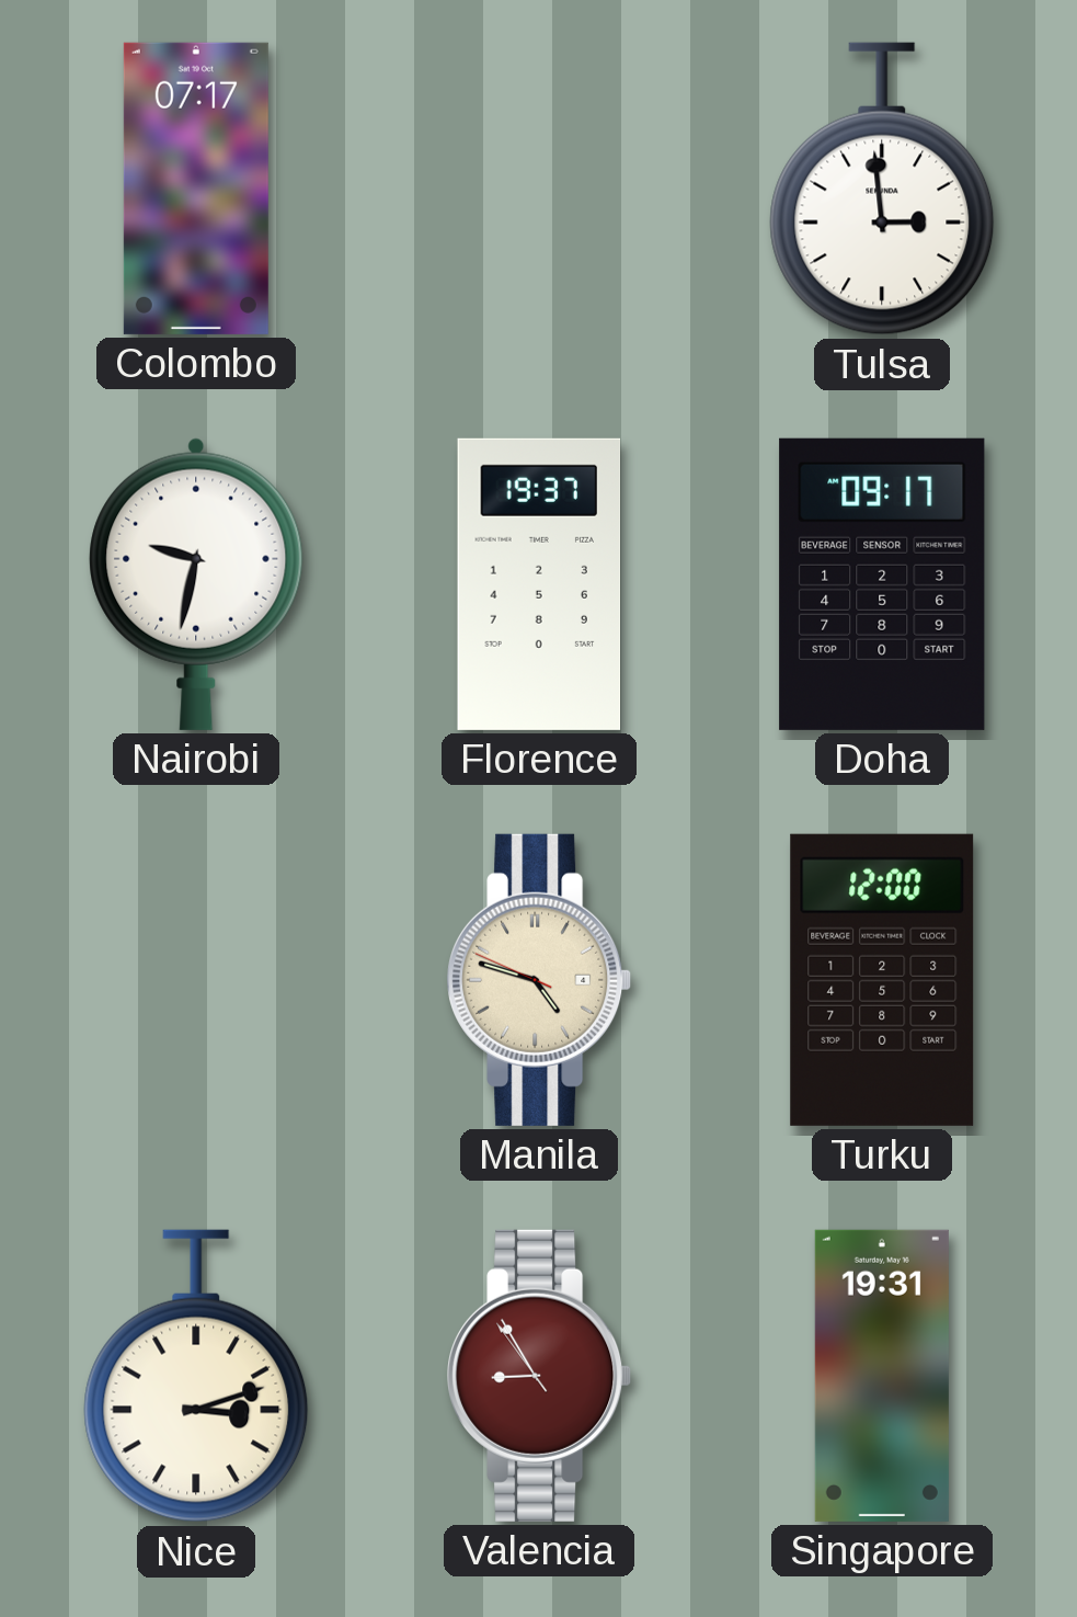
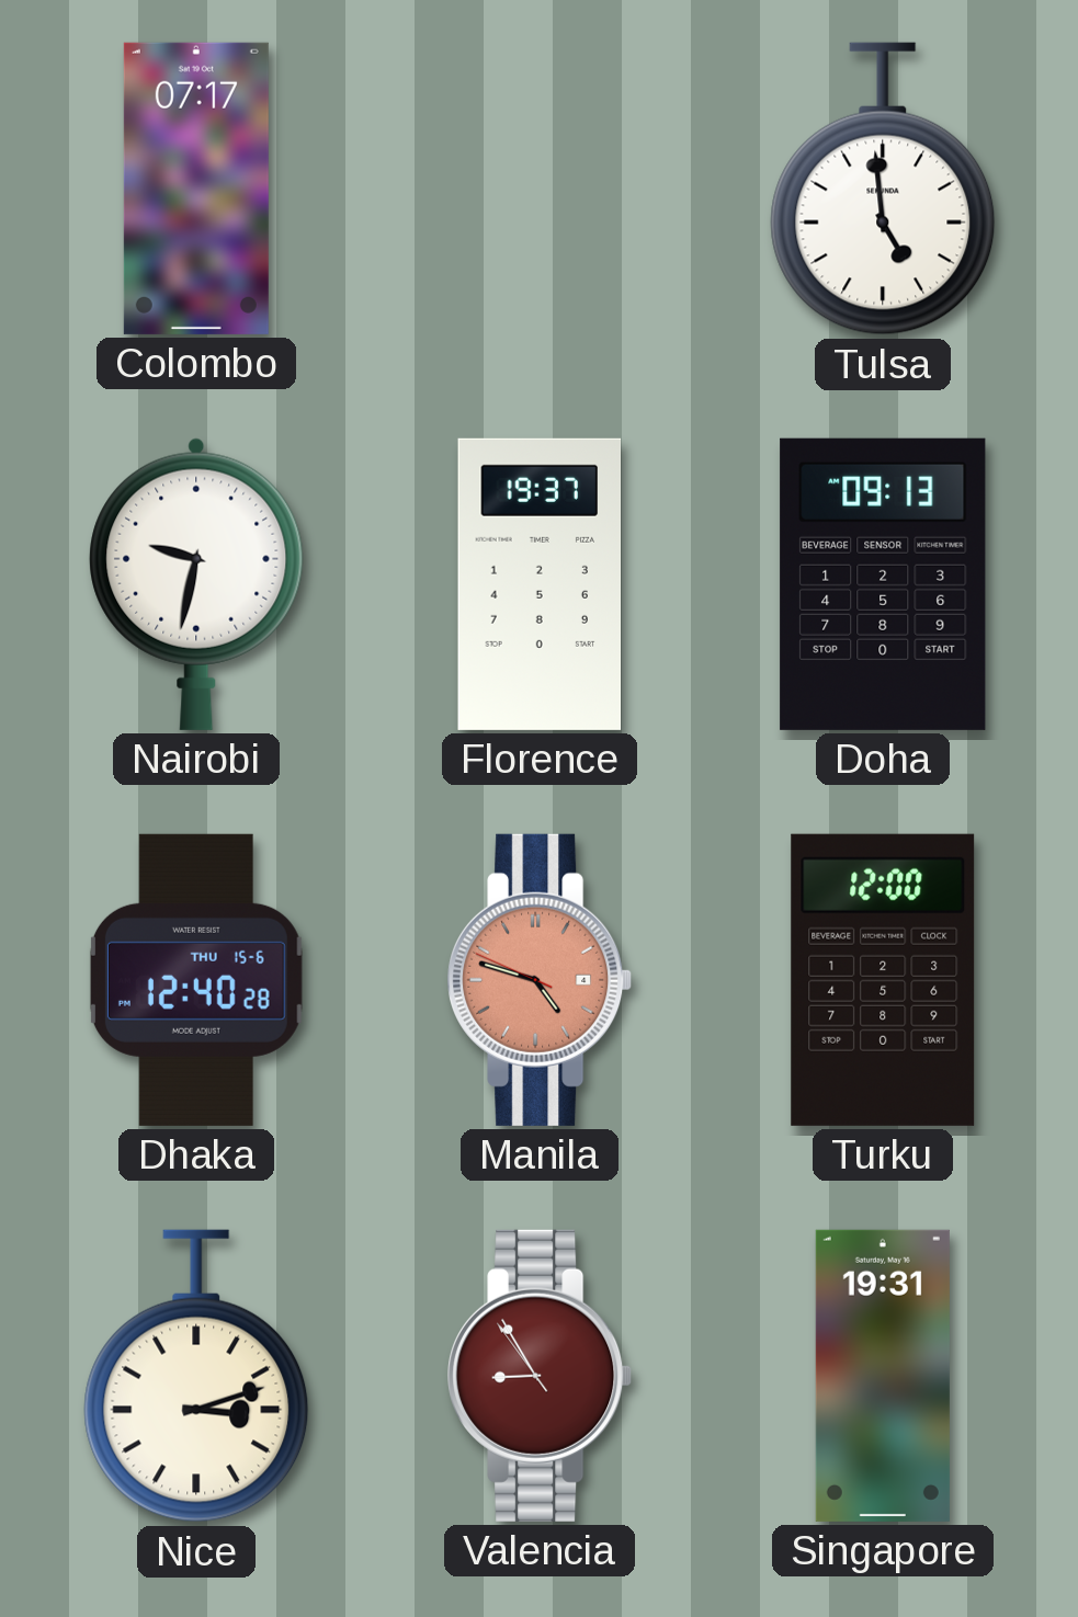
Tulsa: 2:59 -> 4:59
Doha: 09:17 -> 09:13
Dhaka: none -> 12:40
Manila dial: cream -> salmon
